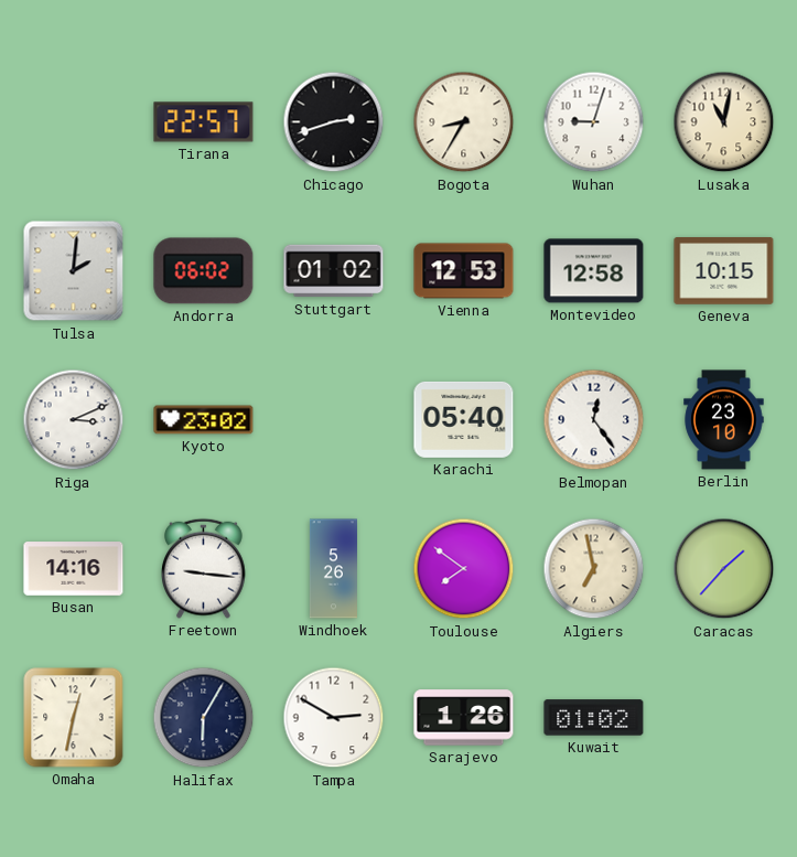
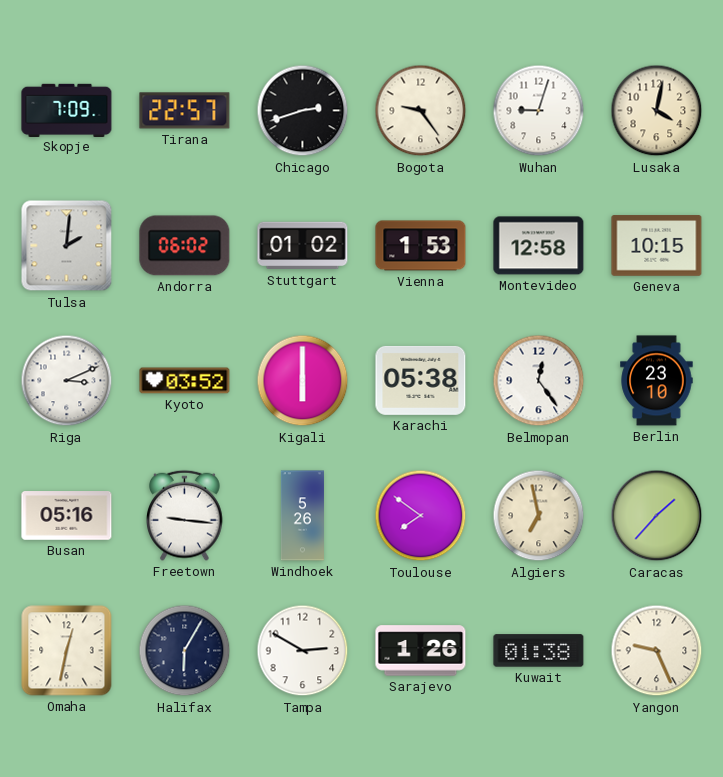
Skopje: none -> 7:09
Bogota: 8:35 -> 9:24
Lusaka: 11:02 -> 4:02
Vienna: 12:53 -> 1:53
Kyoto: 23:02 -> 03:52
Kigali: none -> 6:00
Karachi: 05:40 -> 05:38
Busan: 14:16 -> 05:16
Kuwait: 01:02 -> 01:38
Yangon: none -> 9:26
